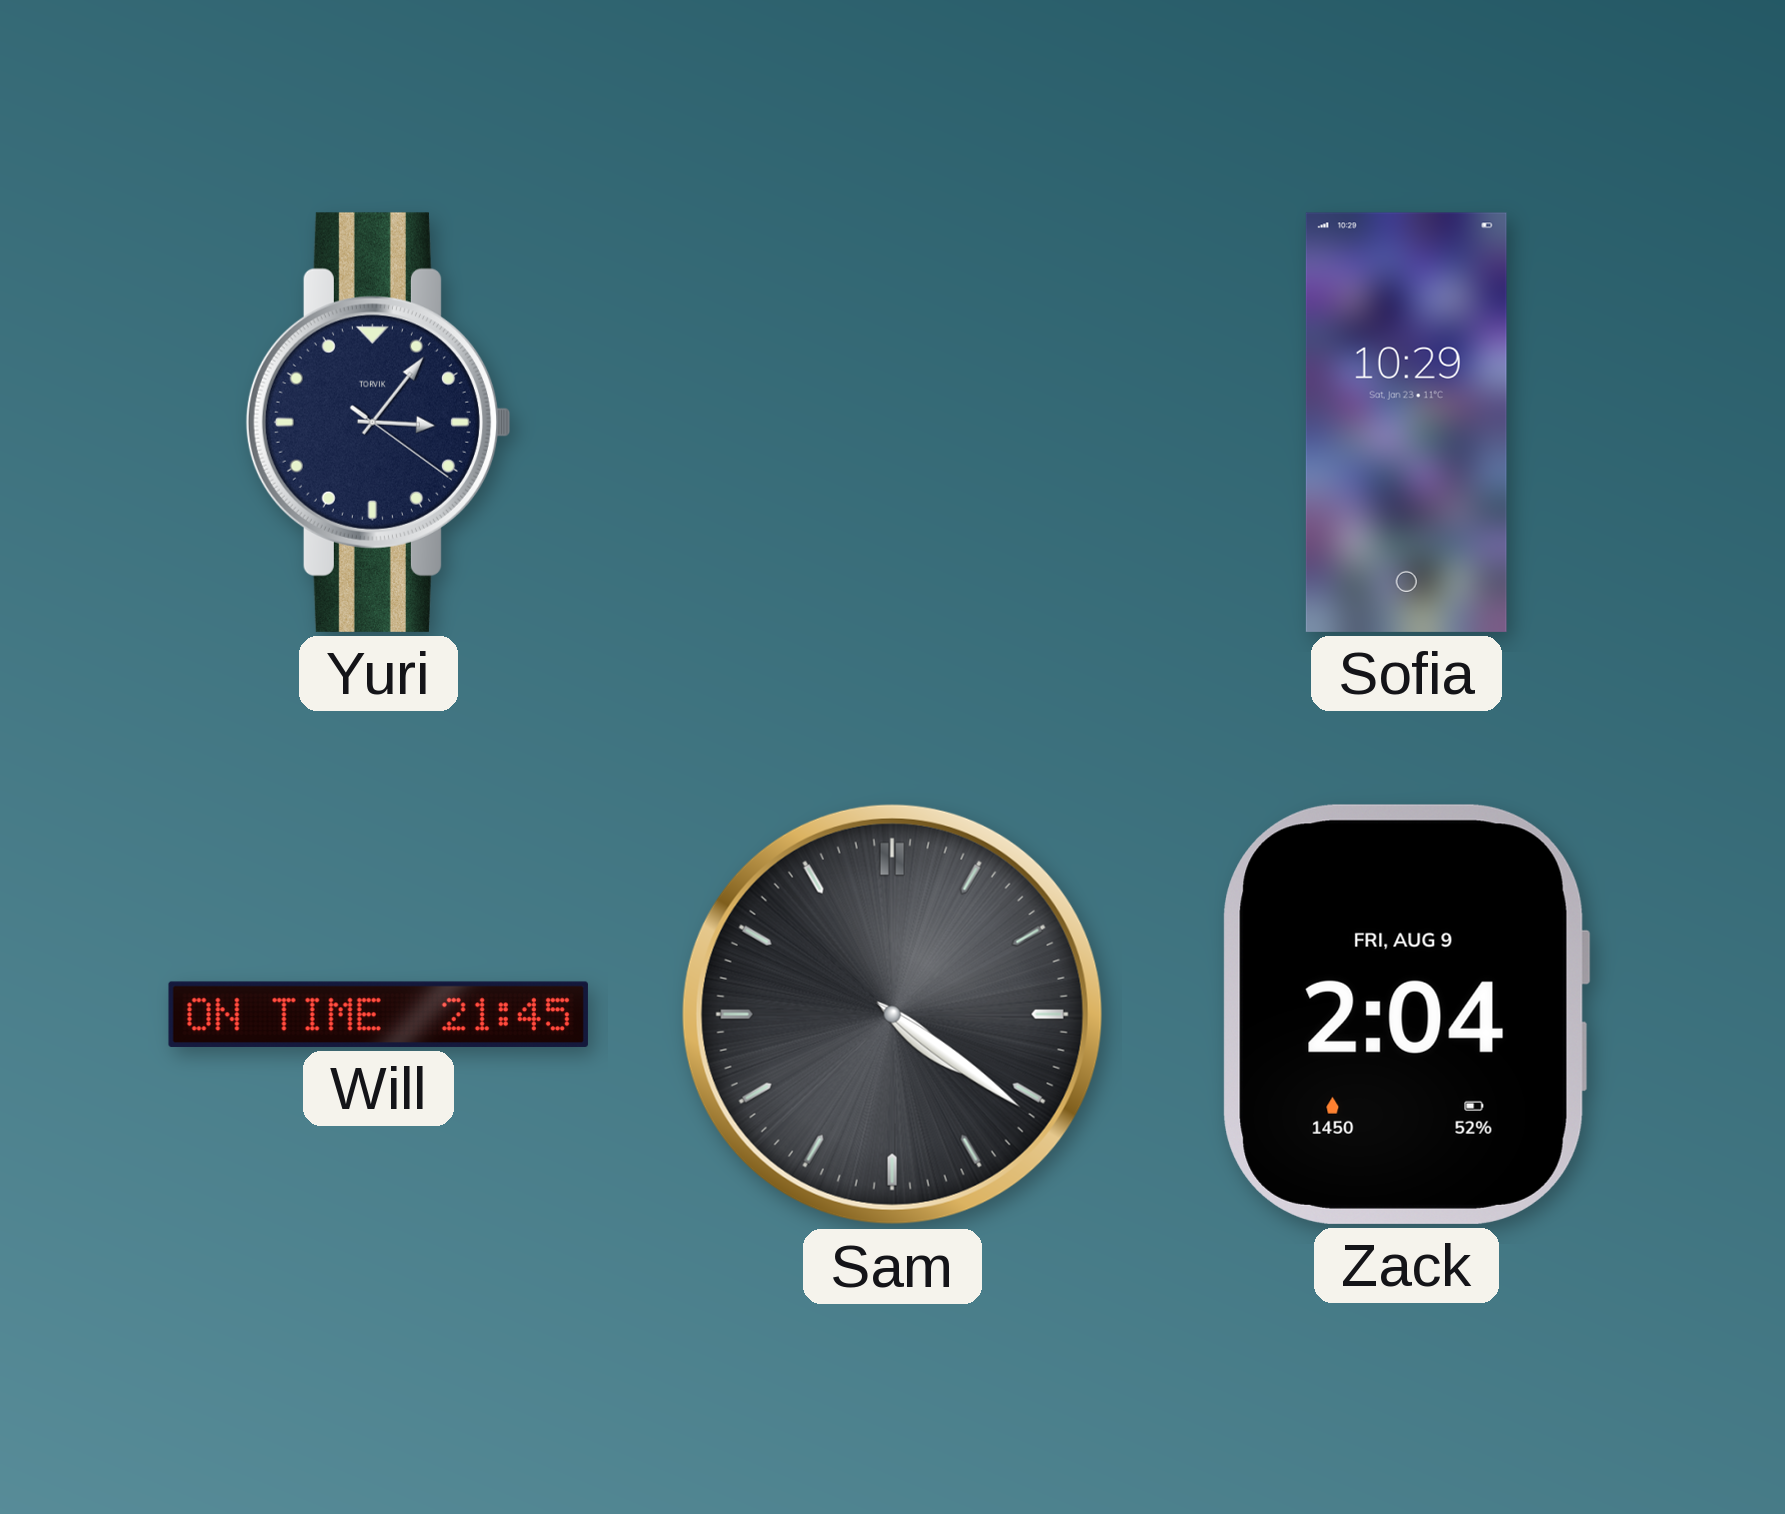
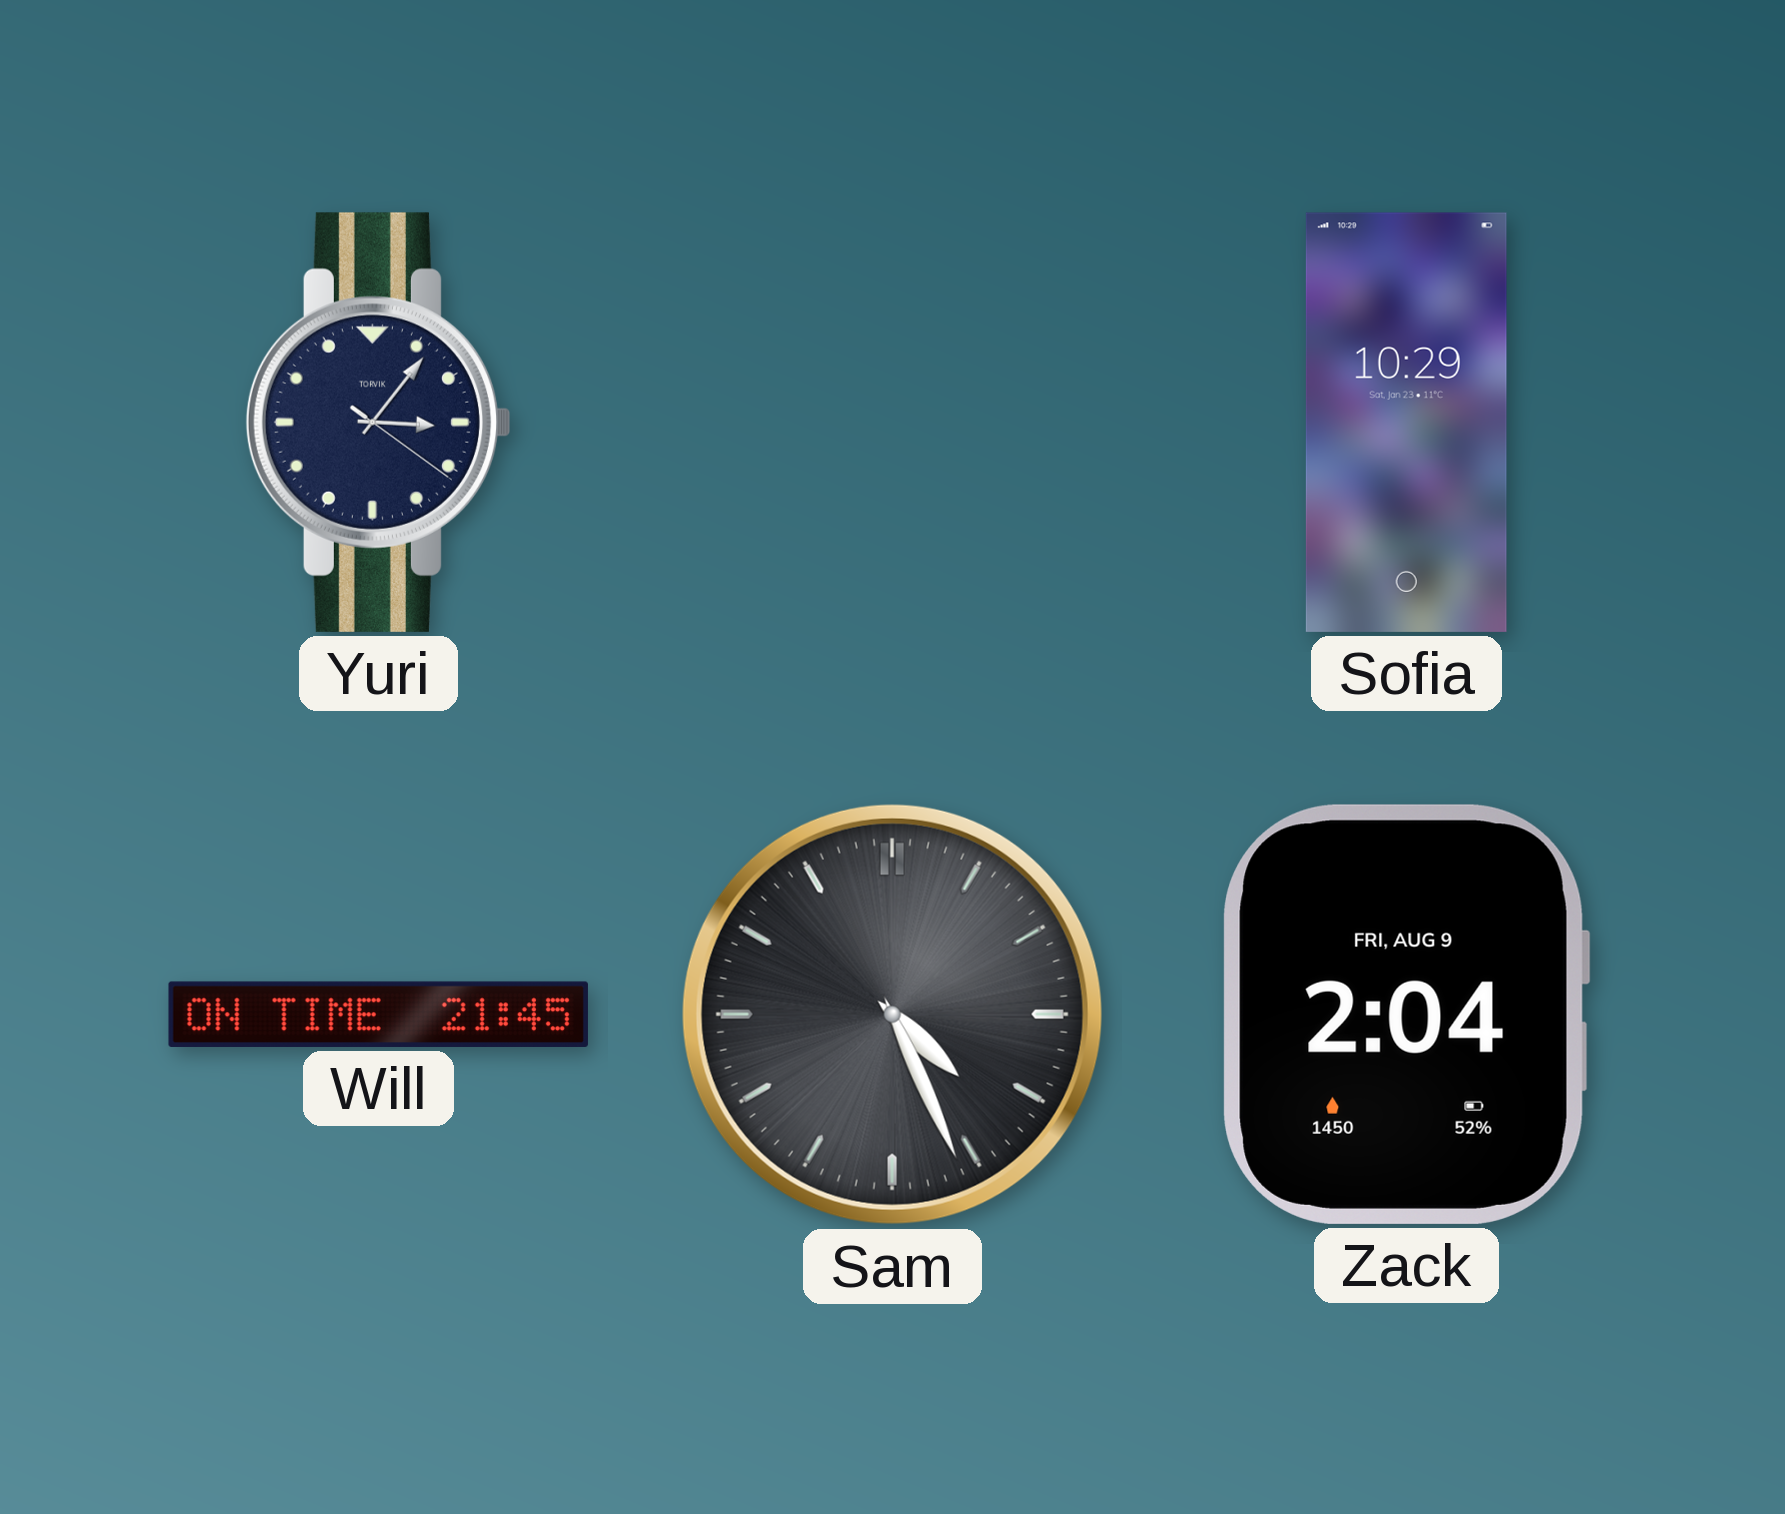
Sam: 4:21 -> 4:26
